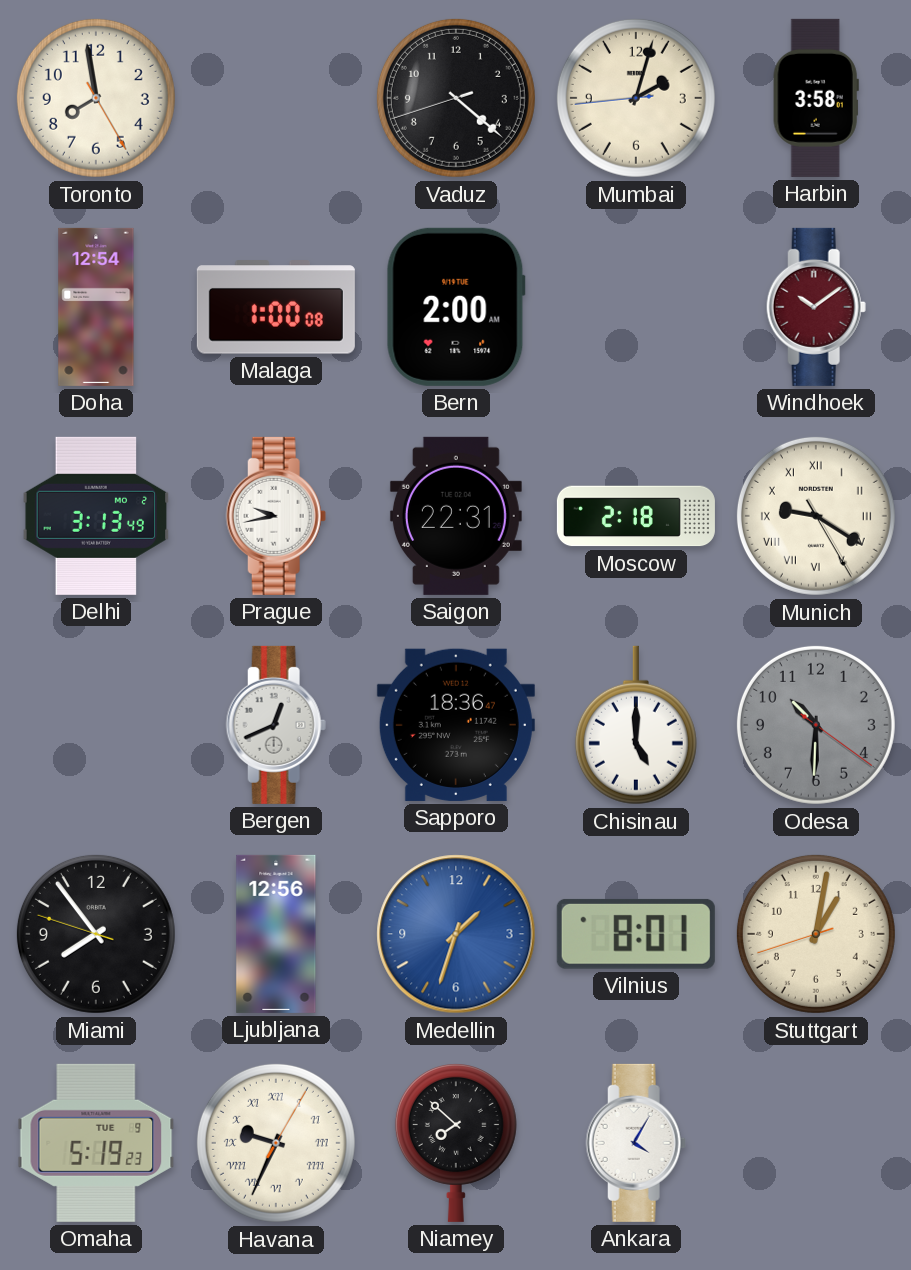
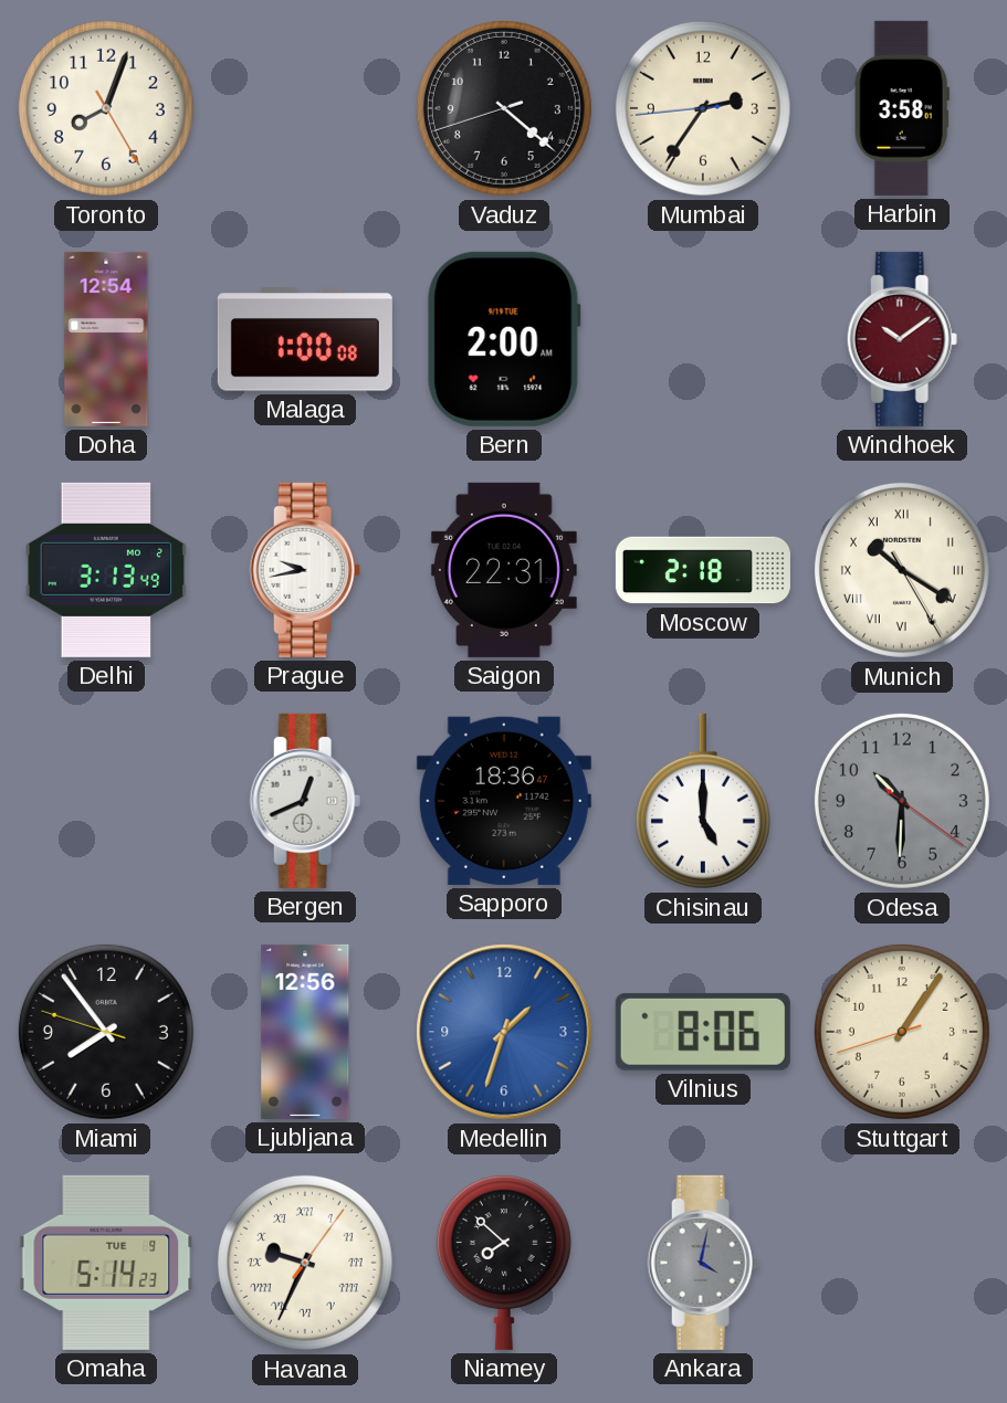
Toronto: 7:58 -> 8:03
Mumbai: 2:02 -> 2:35
Munich: 9:20 -> 10:20
Vilnius: 8:01 -> 8:06
Stuttgart: 1:01 -> 1:05
Omaha: 5:19 -> 5:14
Havana: 9:34:05 -> 9:34:06
Ankara: 4:05 -> 4:02
Ankara dial: white -> grey
